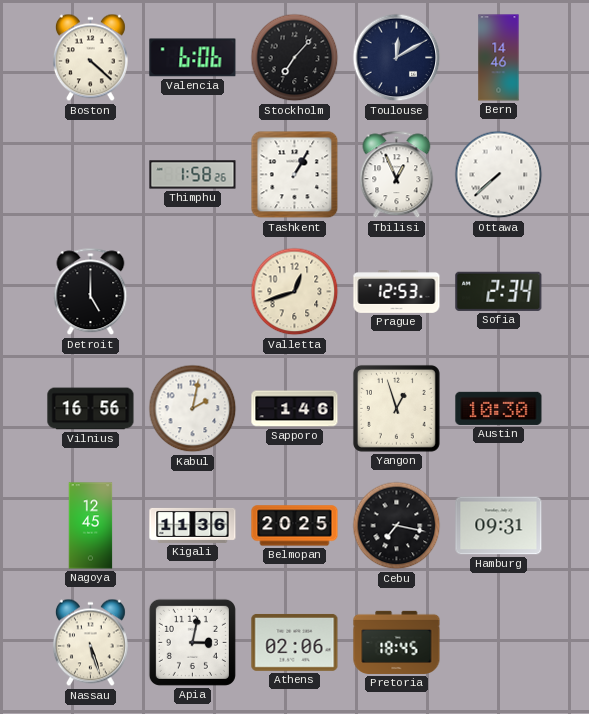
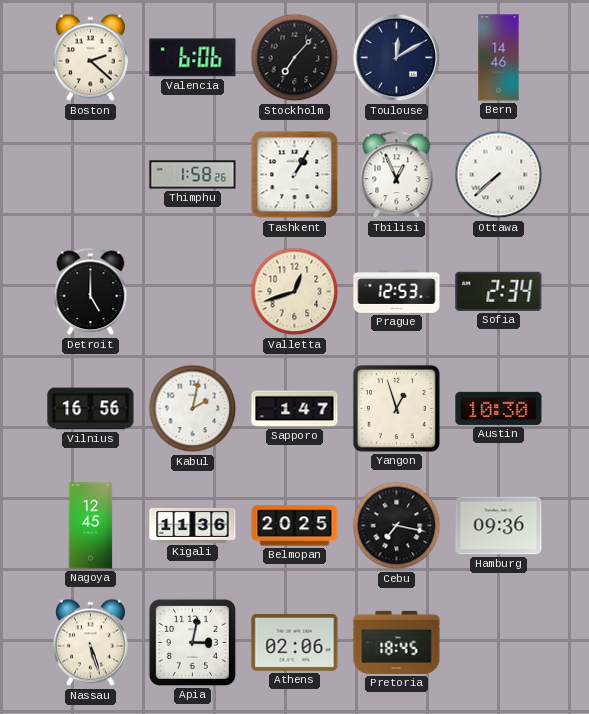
Boston: 4:22 -> 2:22
Sapporo: 1:46 -> 1:47
Hamburg: 09:31 -> 09:36
